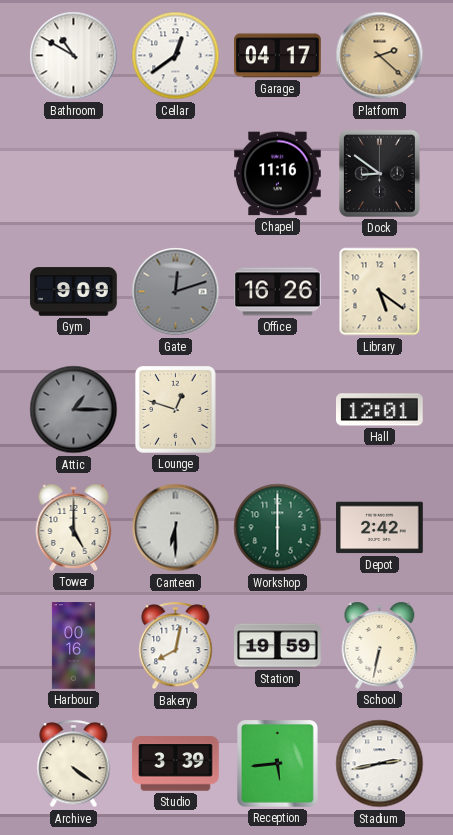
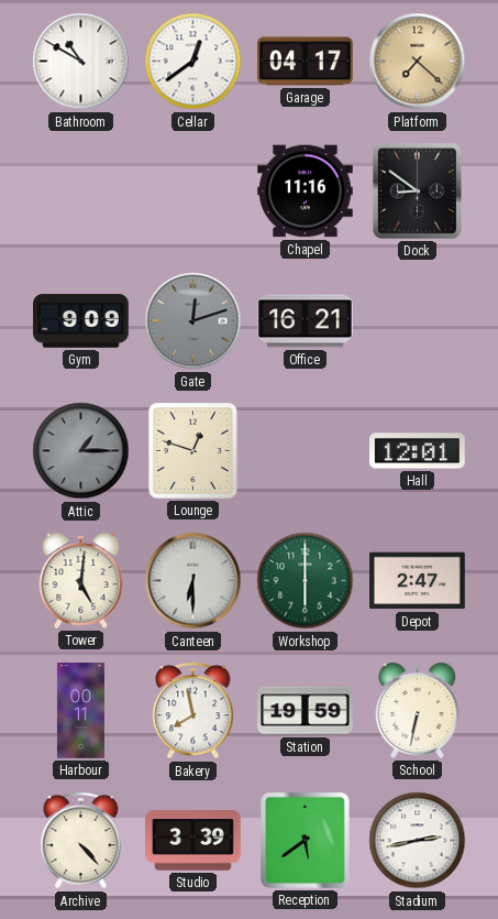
Platform: 2:22 -> 7:22
Office: 16:26 -> 16:21
Library: 5:21 -> none
Tower: 5:00 -> 5:01
Depot: 2:42 -> 2:47
Harbour: 00:16 -> 00:11
Bakery: 8:02 -> 7:58
Archive: 4:21 -> 4:23
Reception: 5:44 -> 5:39
